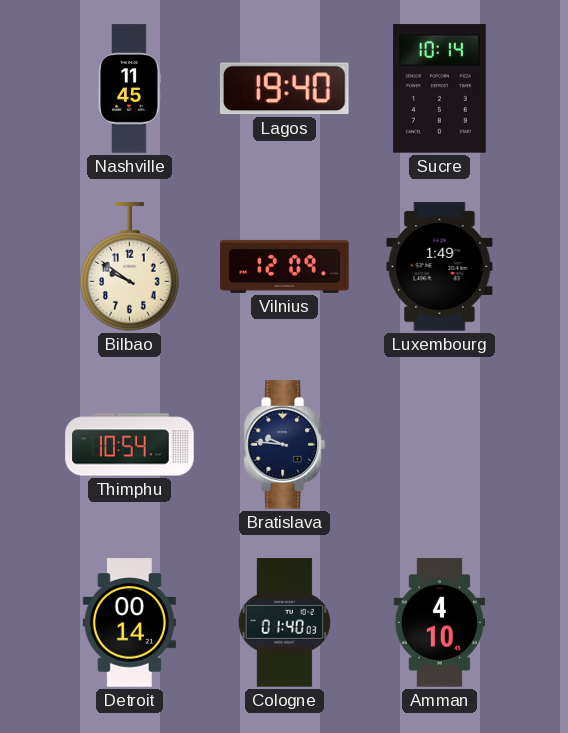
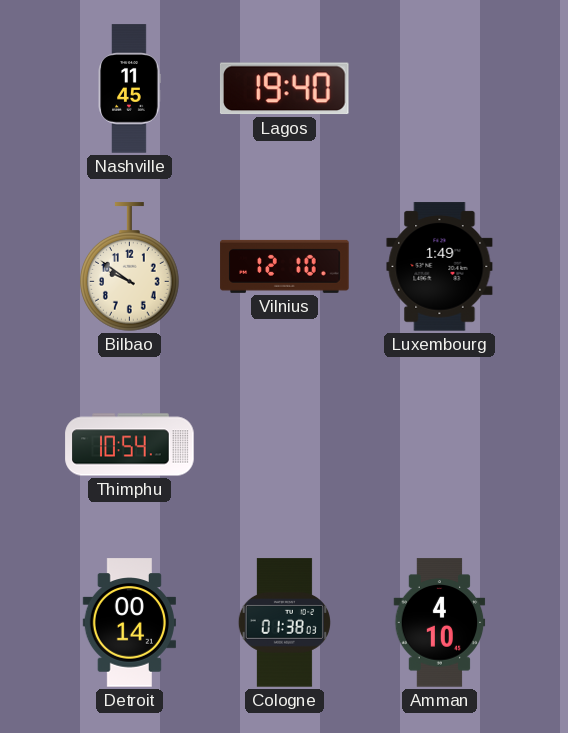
Sucre: 10:14 -> none
Vilnius: 12:09 -> 12:10
Bratislava: 9:46 -> none
Cologne: 01:40 -> 01:38
